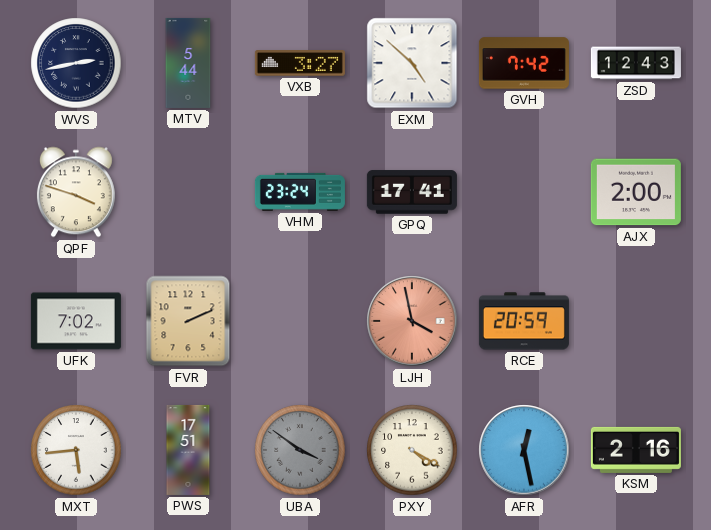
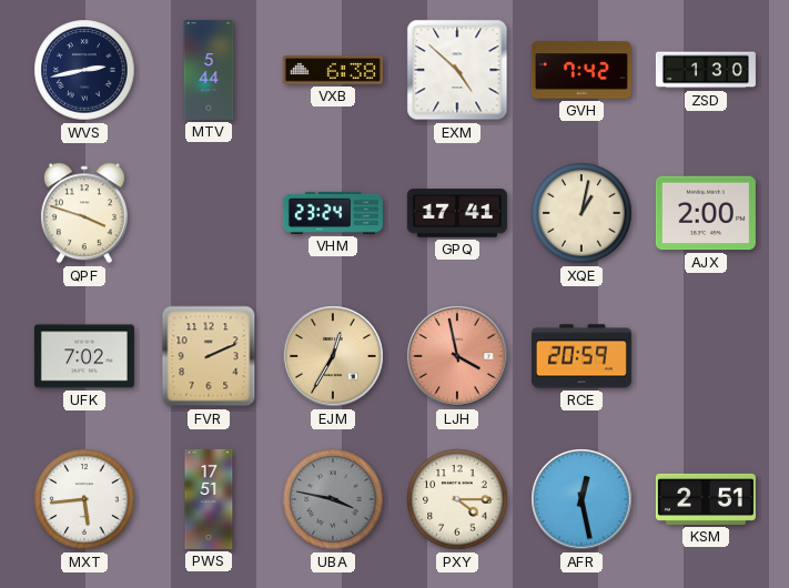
VXB: 3:27 -> 6:38
ZSD: 12:43 -> 1:30
XQE: none -> 1:02
EJM: none -> 12:35
UBA: 3:51 -> 3:47
PXY: 4:20 -> 4:15
KSM: 2:16 -> 2:51
